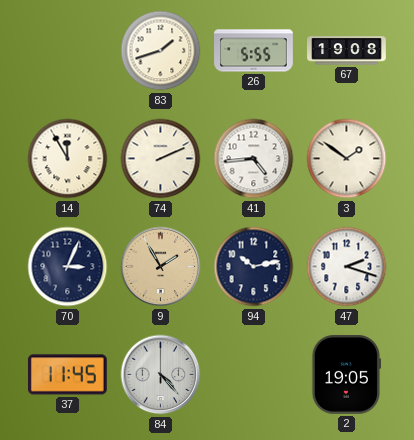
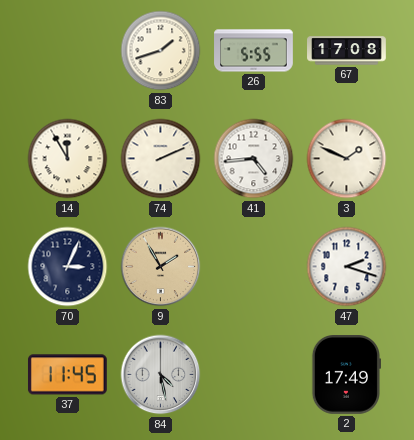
67: 19:08 -> 17:08
3: 1:51 -> 1:49
94: 10:13 -> none
84: 4:23 -> 4:28
2: 19:05 -> 17:49
